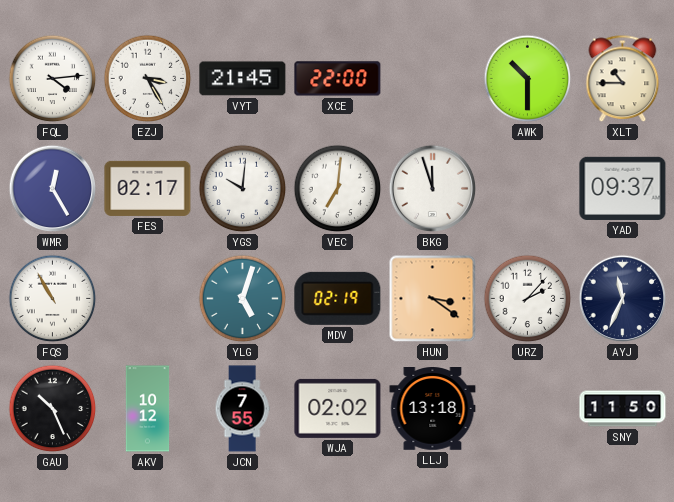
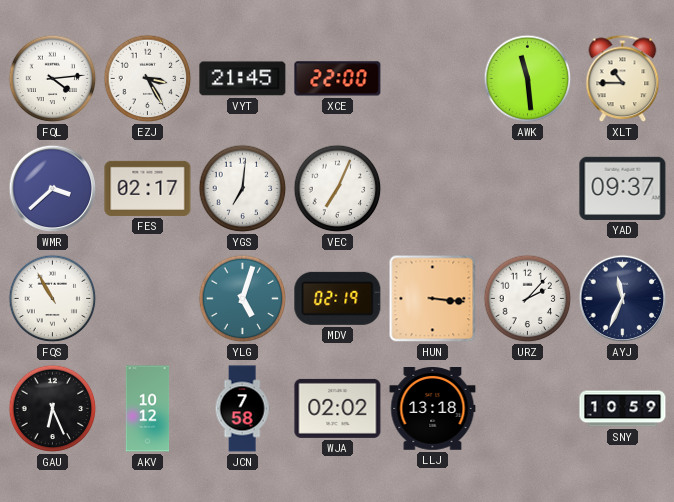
AWK: 10:30 -> 11:29
WMR: 12:25 -> 3:38
YGS: 10:01 -> 7:01
VEC: 7:01 -> 7:04
BKG: 11:57 -> none
HUN: 3:21 -> 3:16
GAU: 10:26 -> 6:26
JCN: 7:55 -> 7:58
SNY: 11:50 -> 10:59
